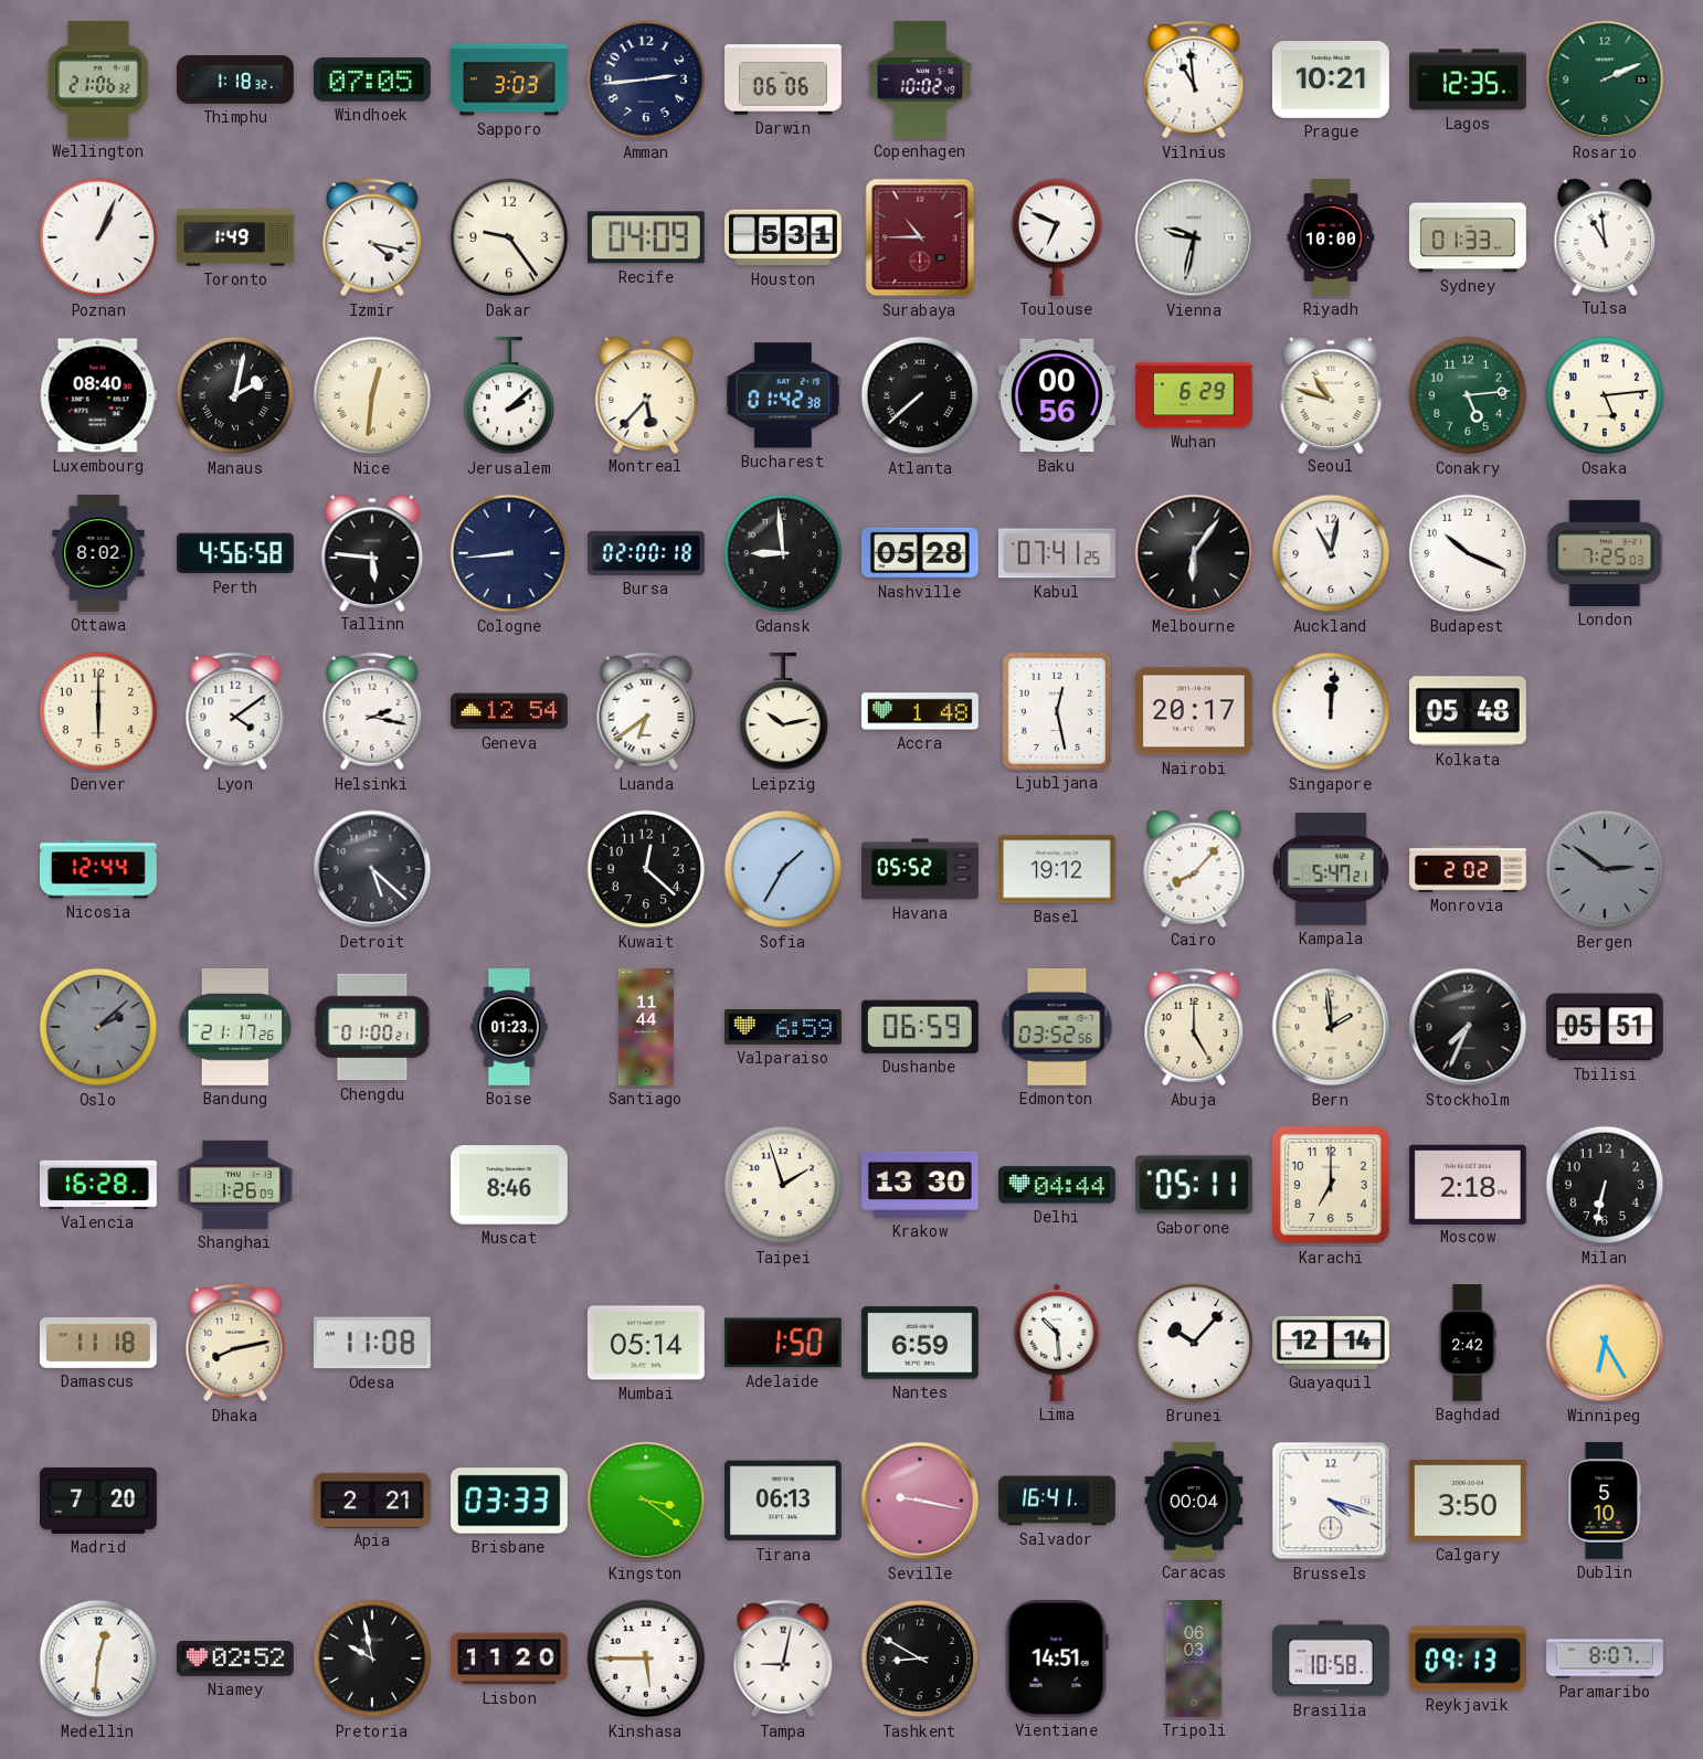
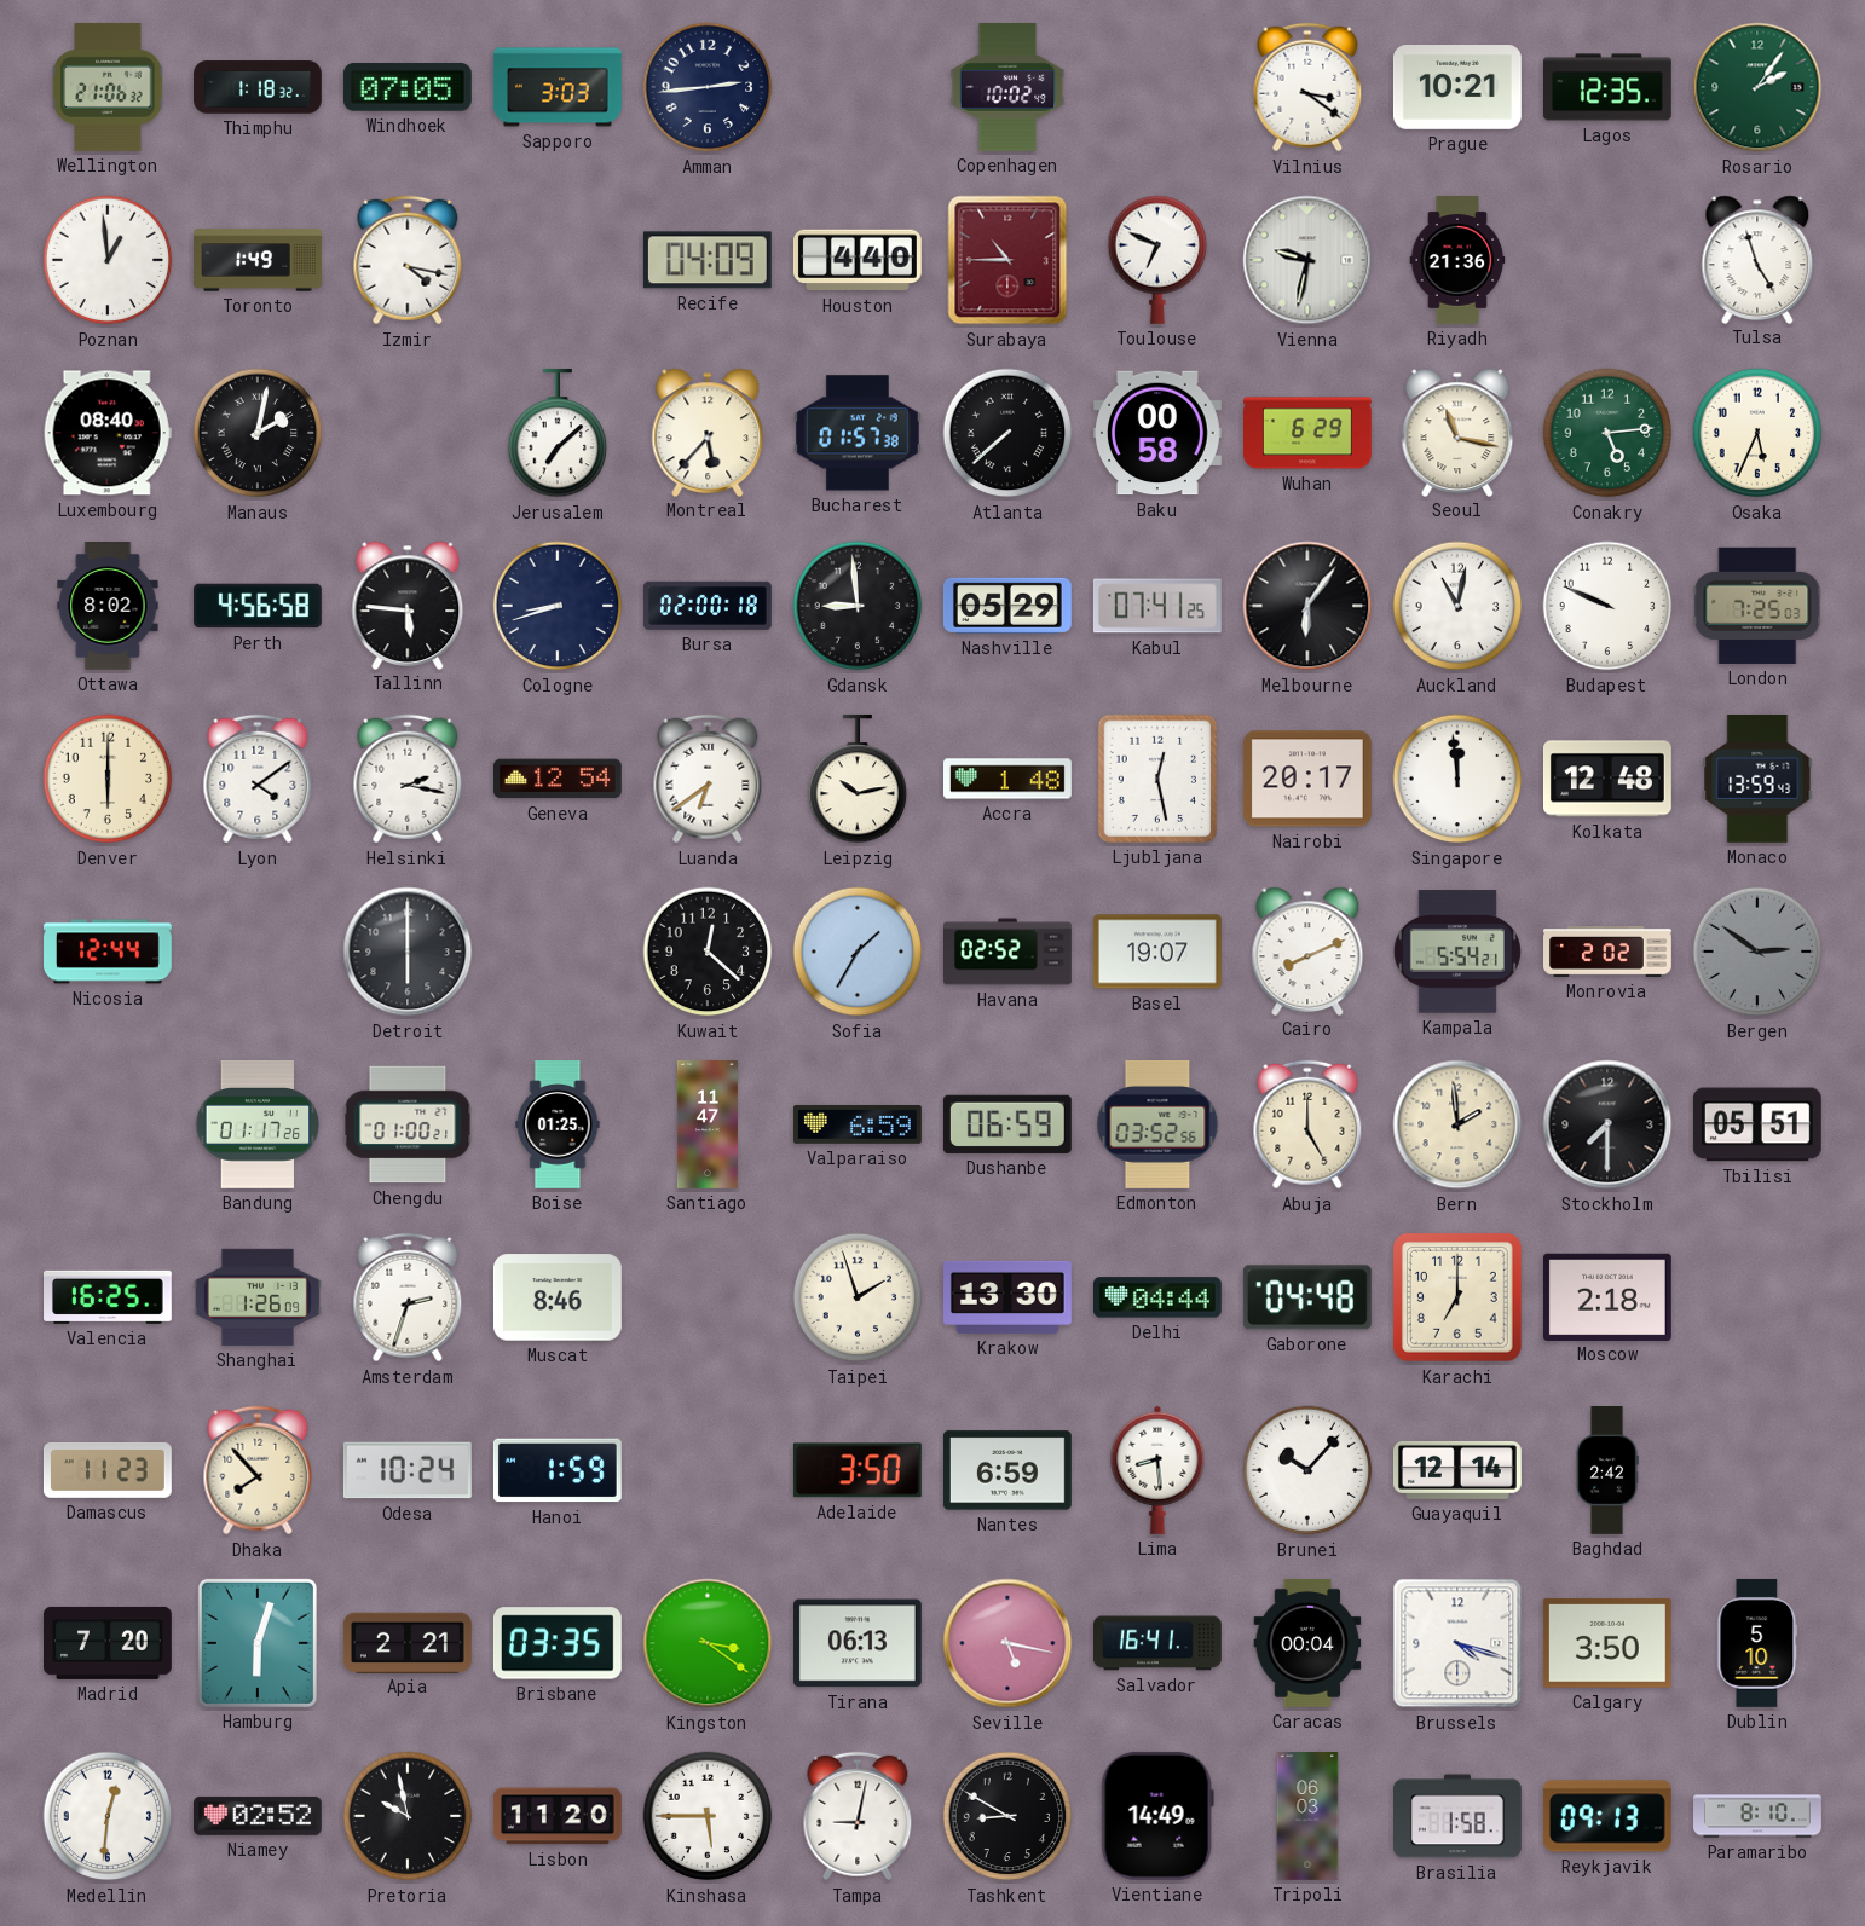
Darwin: 06:06 -> none
Vilnius: 10:59 -> 3:21
Rosario: 2:11 -> 2:06
Poznan: 1:04 -> 12:59
Dakar: 9:24 -> none
Houston: 5:31 -> 4:40
Riyadh: 10:00 -> 21:36
Sydney: 01:33 -> none
Tulsa: 10:59 -> 4:57
Nice: 12:31 -> none
Jerusalem: 2:08 -> 7:08
Bucharest: 01:42 -> 01:57
Baku: 00:56 -> 00:58
Seoul: 10:48 -> 11:17
Osaka: 5:14 -> 5:34
Cologne: 8:44 -> 8:42
Nashville: 05:28 -> 05:29
Budapest: 10:19 -> 9:49
Singapore: 12:01 -> 11:59
Kolkata: 05:48 -> 12:48
Monaco: none -> 13:59
Detroit: 5:22 -> 6:00
Havana: 05:52 -> 02:52
Basel: 19:12 -> 19:07
Cairo: 8:07 -> 8:11
Kampala: 5:47 -> 5:54
Oslo: 2:08 -> none
Bandung: 21:17 -> 01:17
Boise: 01:23 -> 01:25
Santiago: 11:44 -> 11:47
Stockholm: 7:34 -> 7:30
Valencia: 16:28 -> 16:25
Amsterdam: none -> 2:33
Gaborone: 05:11 -> 04:48
Milan: 6:32 -> none
Damascus: 11:18 -> 11:23
Dhaka: 8:13 -> 7:53
Odesa: 11:08 -> 10:24
Hanoi: none -> 1:59
Mumbai: 05:14 -> none
Adelaide: 1:50 -> 3:50
Lima: 10:29 -> 8:29
Winnipeg: 6:25 -> none
Hamburg: none -> 6:03
Brisbane: 03:33 -> 03:35
Seville: 9:17 -> 5:17
Vientiane: 14:51 -> 14:49
Brasilia: 10:58 -> 1:58
Paramaribo: 8:07 -> 8:10
